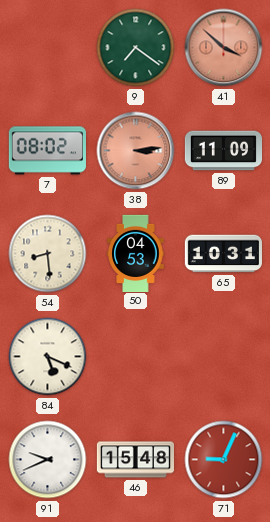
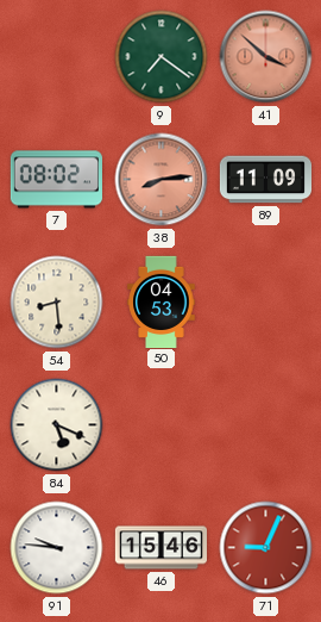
38: 3:14 -> 8:14
65: 10:31 -> none
91: 9:41 -> 9:46
46: 15:48 -> 15:46
